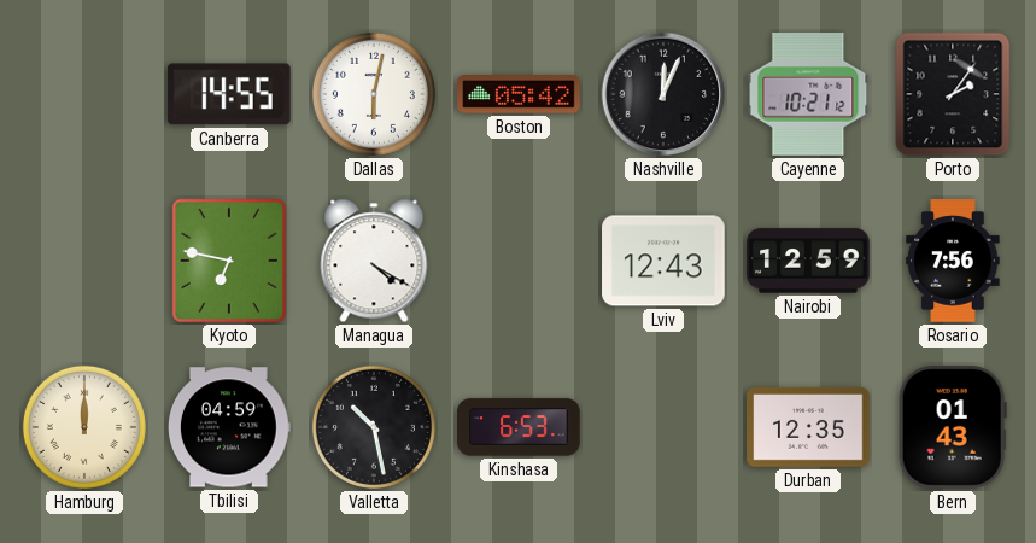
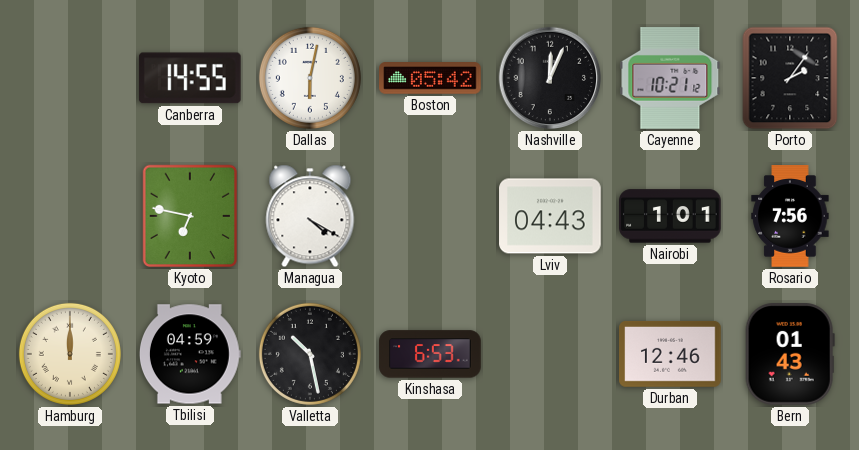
Lviv: 12:43 -> 04:43
Nairobi: 12:59 -> 1:01
Durban: 12:35 -> 12:46
